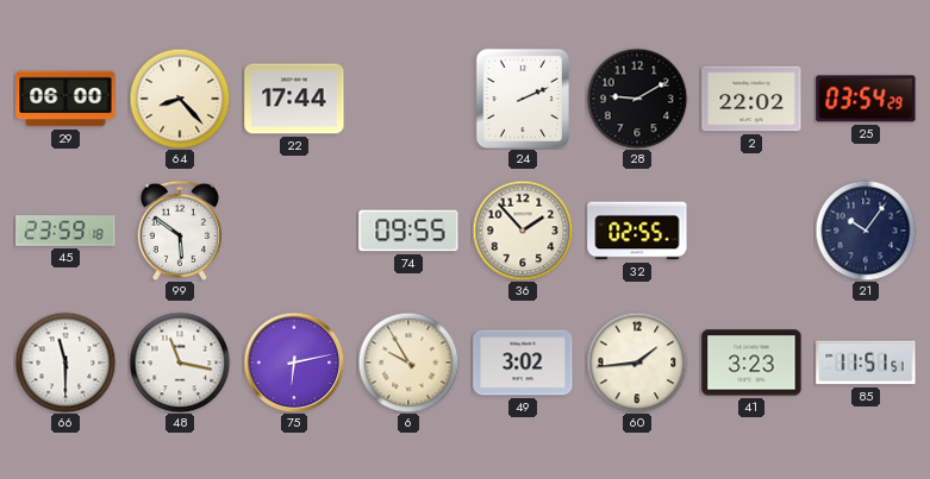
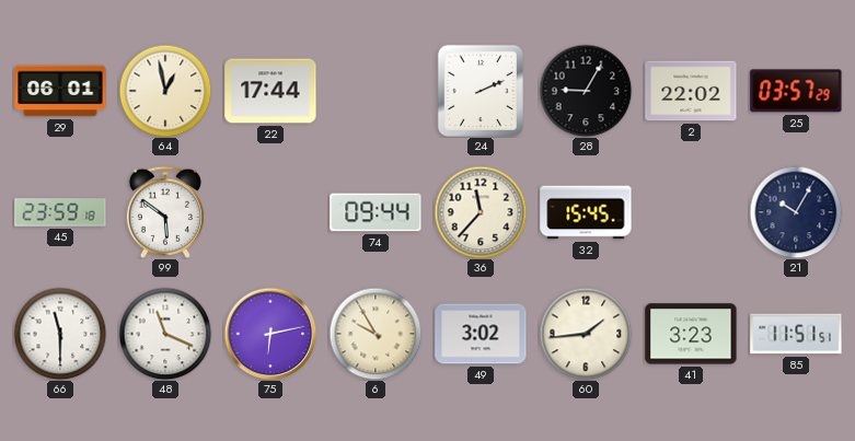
29: 06:00 -> 06:01
64: 8:23 -> 12:58
28: 9:10 -> 9:05
25: 03:54 -> 03:57
74: 09:55 -> 09:44
36: 1:53 -> 11:37
32: 02:55 -> 15:45
21: 10:06 -> 10:05
48: 11:17 -> 11:19
